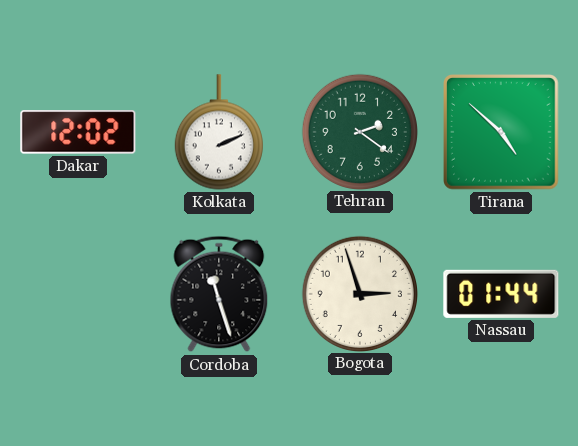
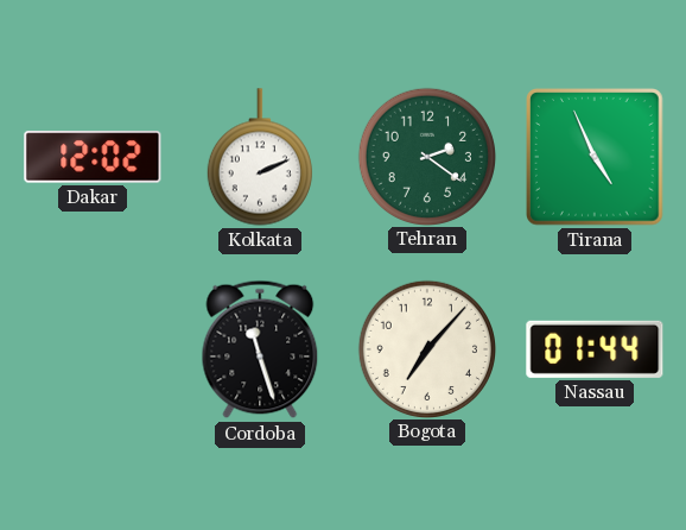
Tirana: 4:52 -> 4:56
Bogota: 2:57 -> 7:07
